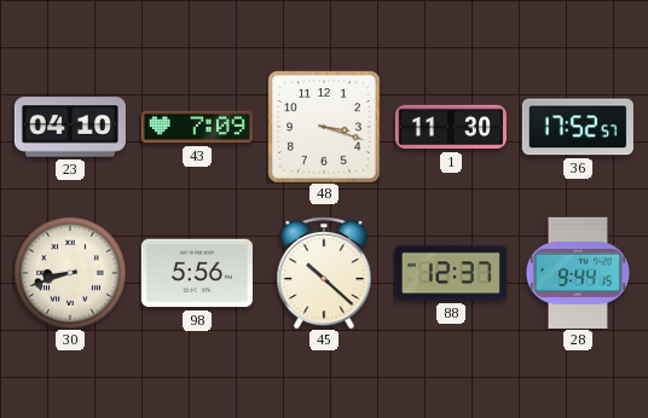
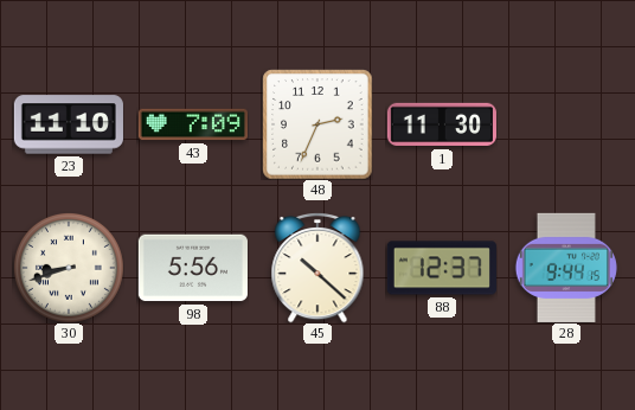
23: 04:10 -> 11:10
48: 3:18 -> 2:34
36: 17:52 -> none
